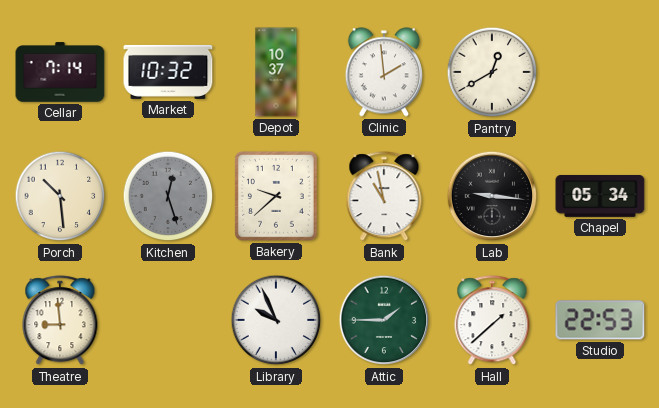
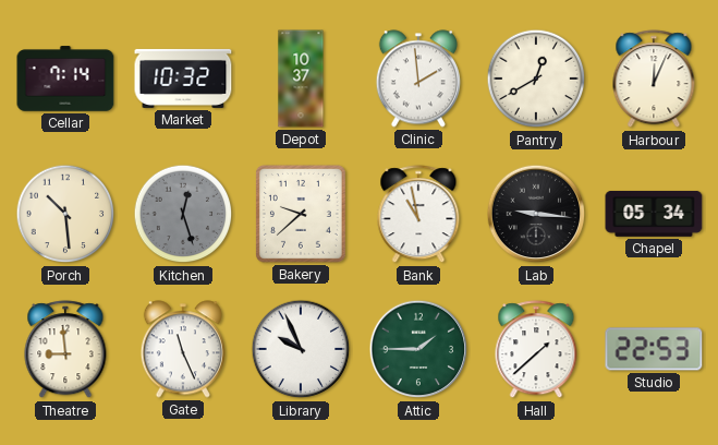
Harbour: none -> 12:04
Gate: none -> 11:26
